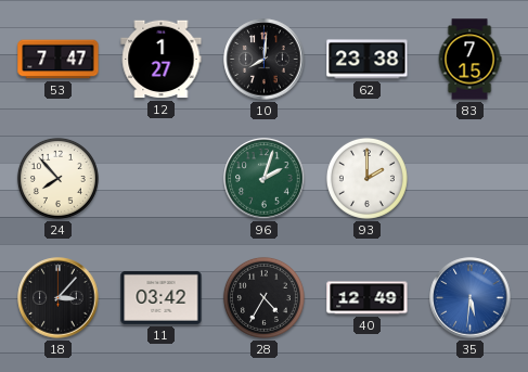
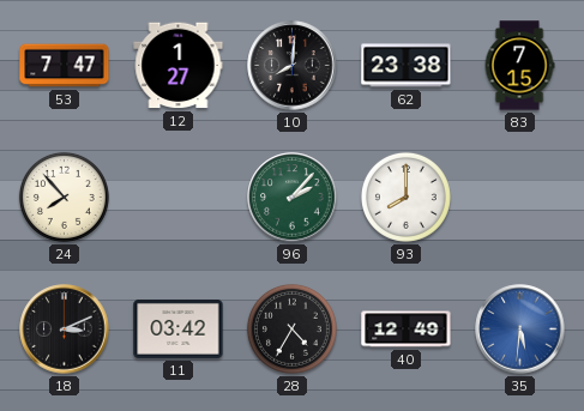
96: 2:03 -> 2:07
93: 2:00 -> 8:00
18: 3:07 -> 3:11
